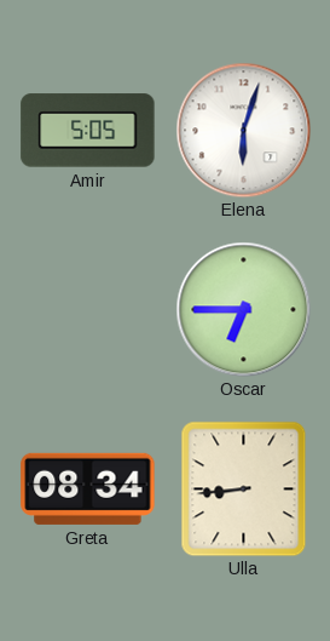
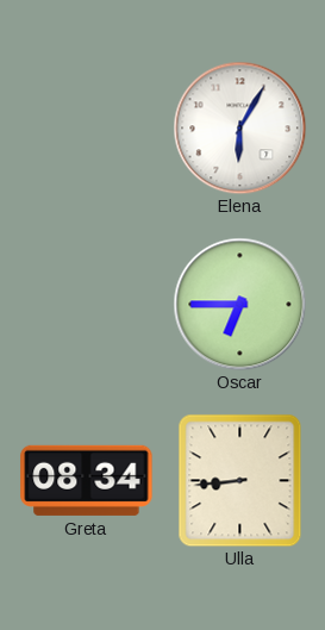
Amir: 5:05 -> none
Elena: 6:03 -> 6:05
